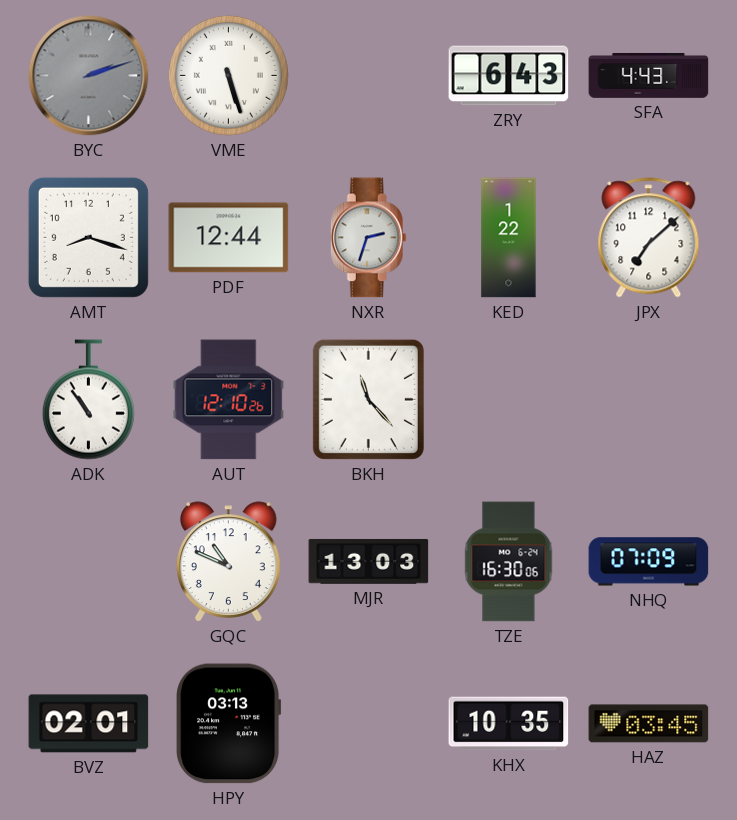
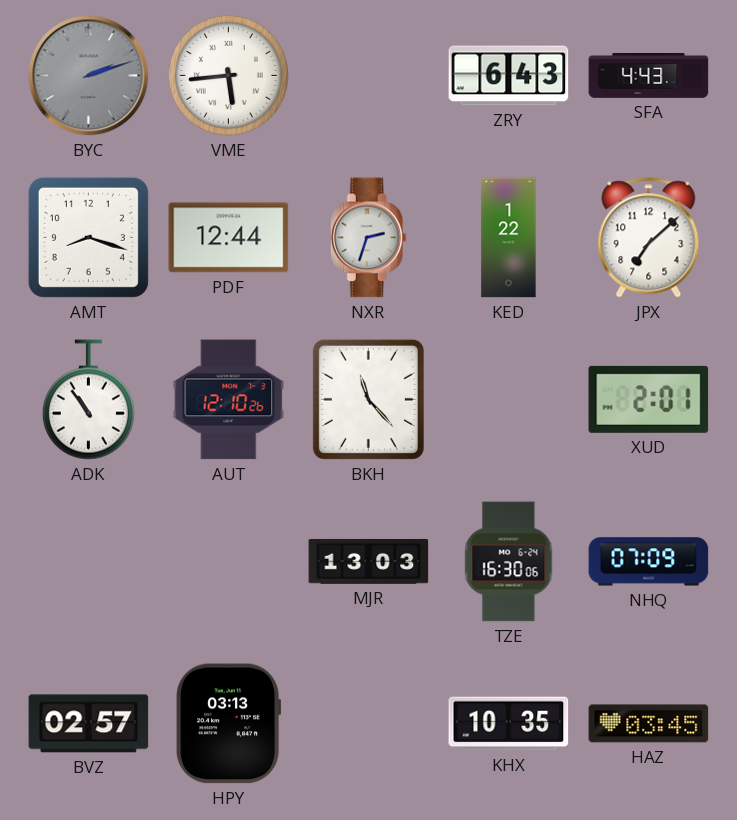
VME: 5:27 -> 5:44
XUD: none -> 2:01
GQC: 10:49 -> none
BVZ: 02:01 -> 02:57
